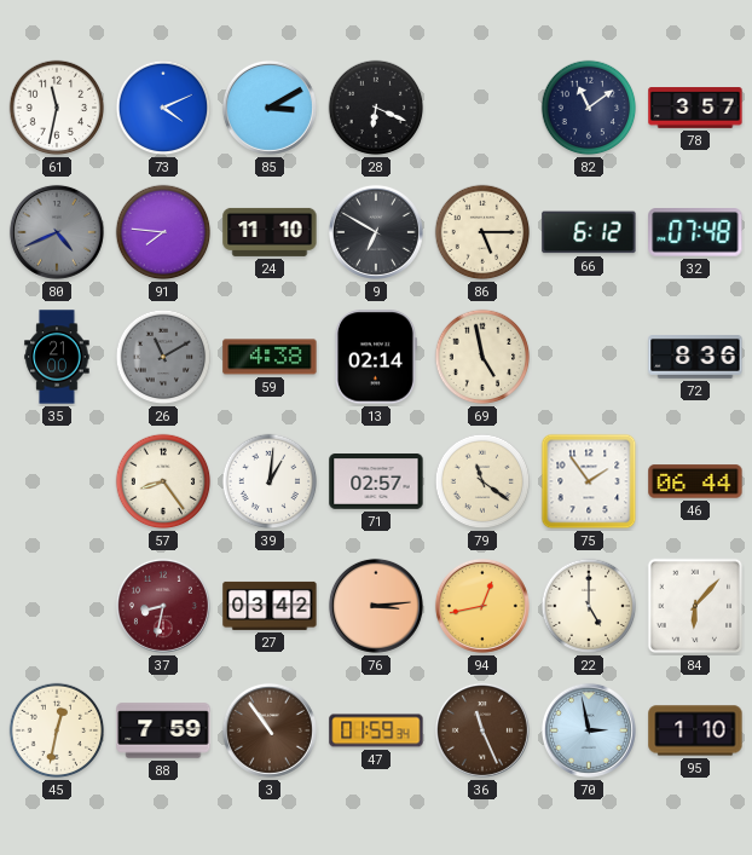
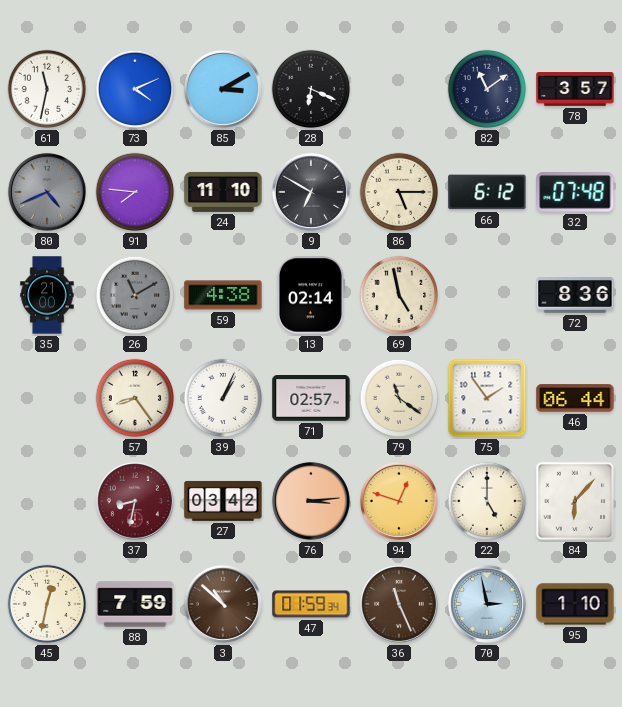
39: 1:01 -> 1:04
94: 12:43 -> 12:48
3: 10:54 -> 10:52
